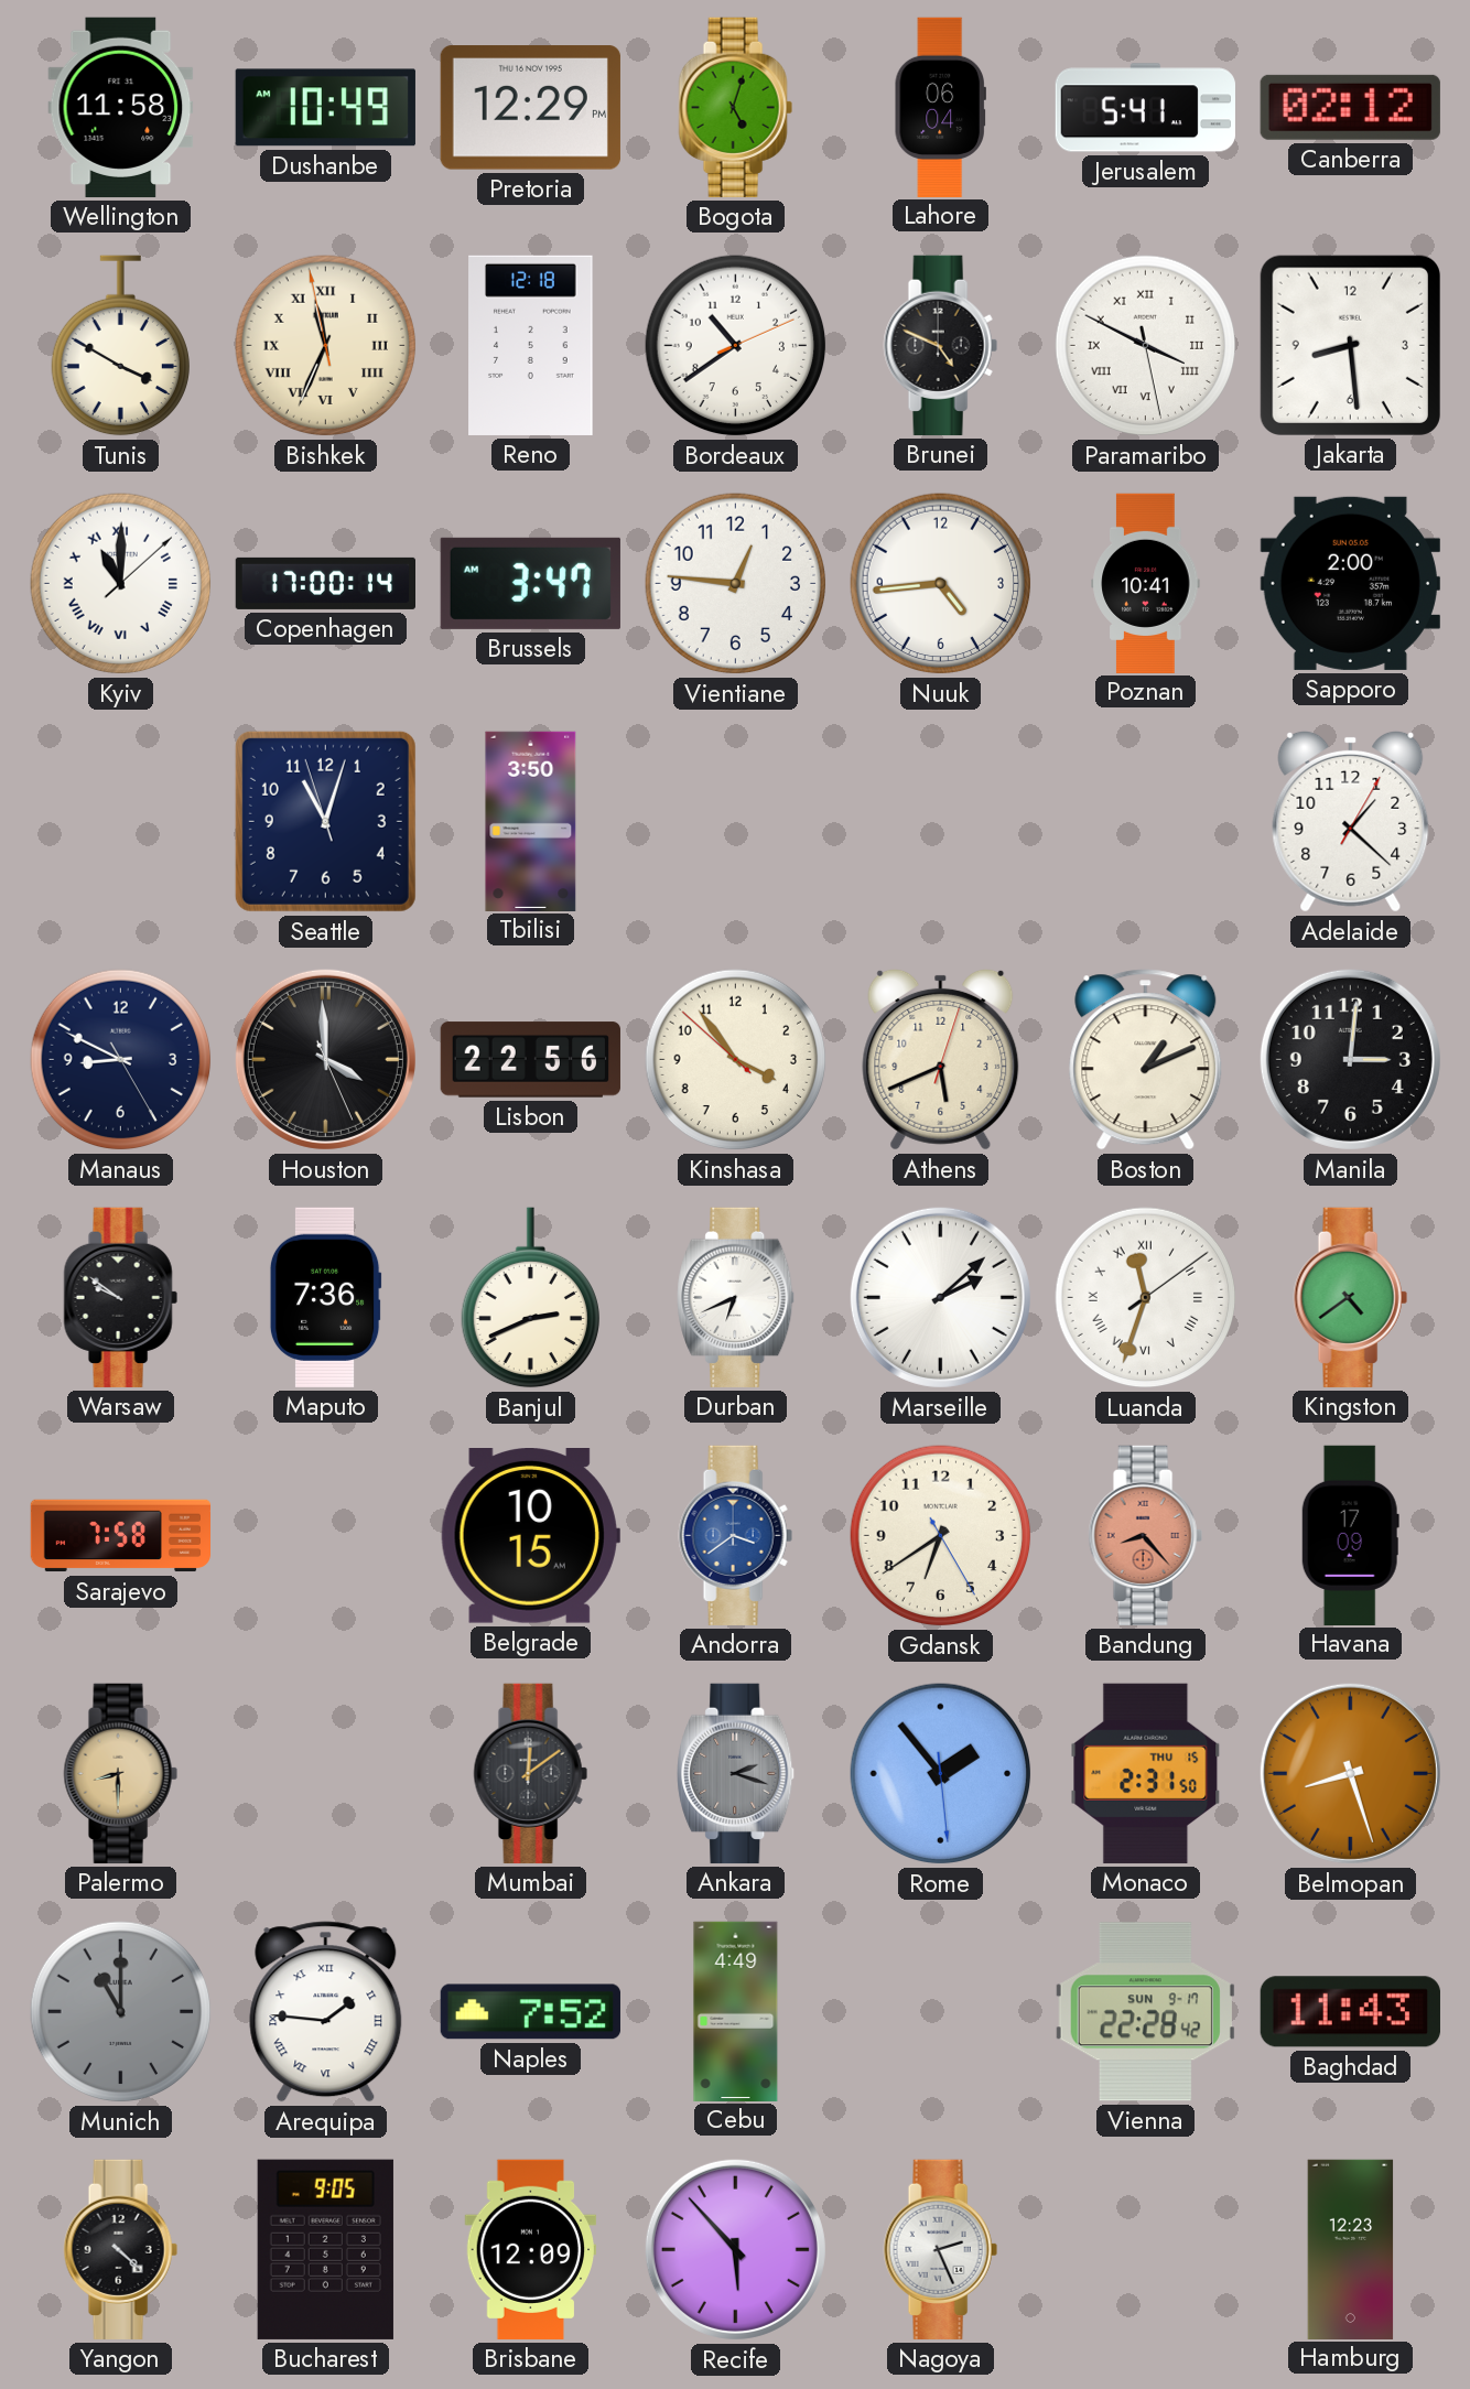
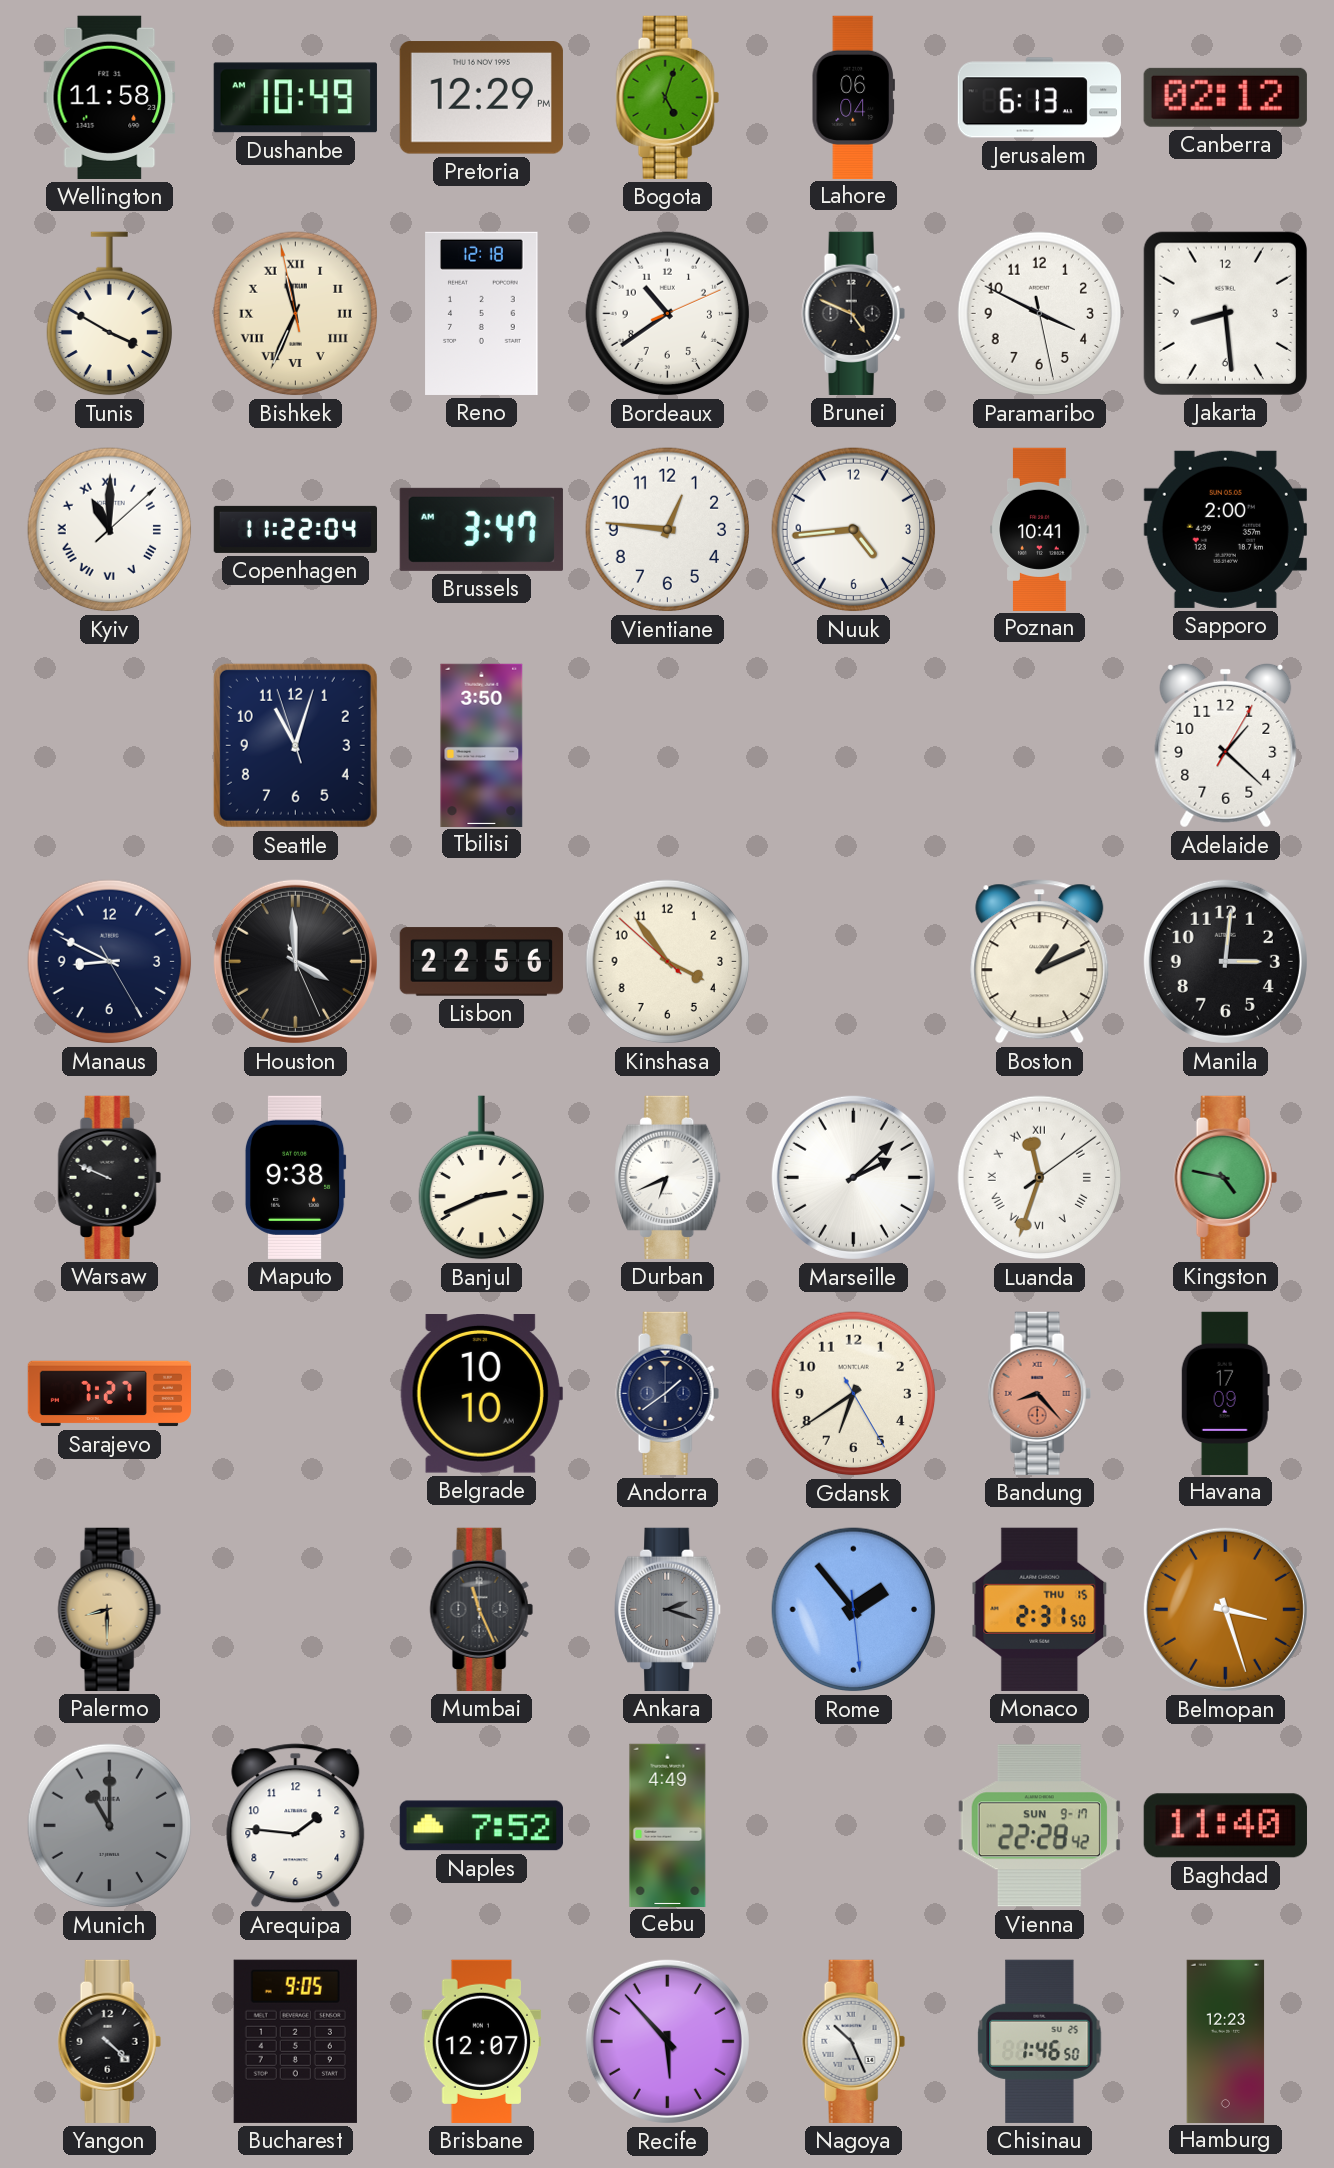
Jerusalem: 5:41 -> 6:13
Paramaribo numerals: Roman -> Arabic
Copenhagen: 17:00 -> 11:22
Athens: 5:41 -> none
Warsaw: 9:51 -> 9:49
Maputo: 7:36 -> 9:38
Kingston: 4:39 -> 4:47
Sarajevo: 7:58 -> 7:27
Belgrade: 10:15 -> 10:10
Andorra: 3:39 -> 1:39
Andorra dial: blue -> navy
Mumbai: 12:09 -> 11:26
Belmopan: 8:27 -> 3:27
Arequipa numerals: Roman -> Arabic
Baghdad: 11:43 -> 11:40
Brisbane: 12:09 -> 12:07
Nagoya: 2:26 -> 10:26
Chisinau: none -> 1:46
